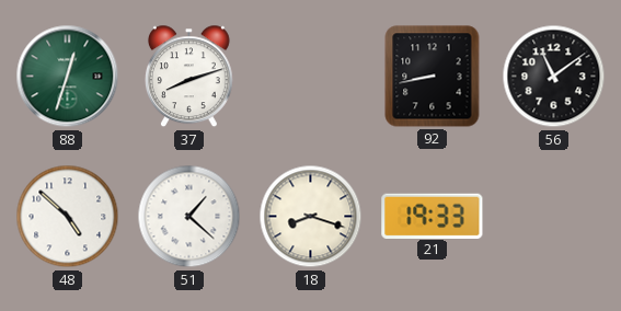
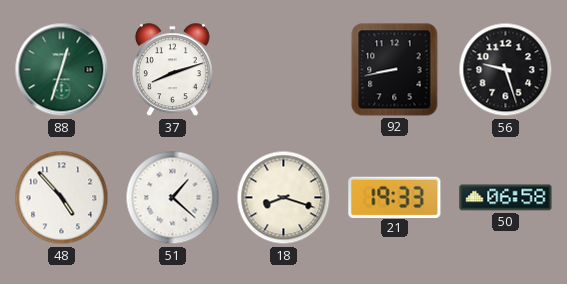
56: 11:09 -> 9:27
48: 4:52 -> 4:53
50: none -> 06:58
